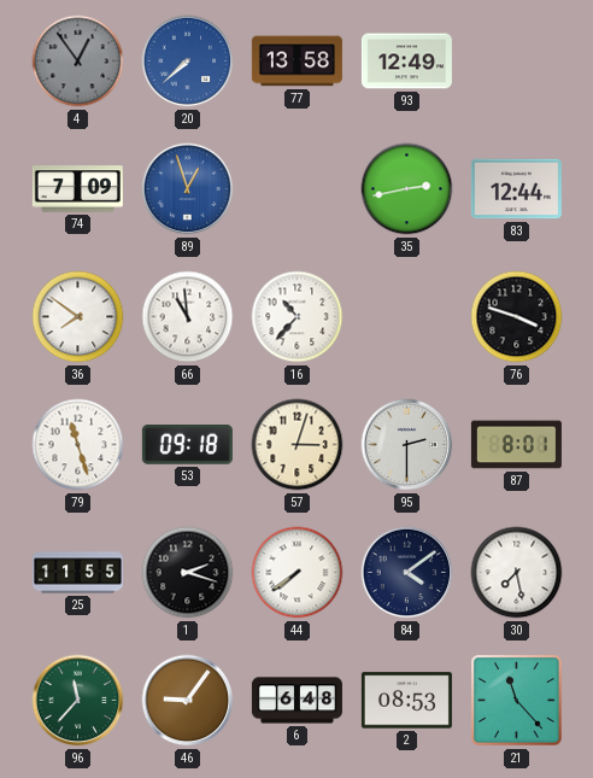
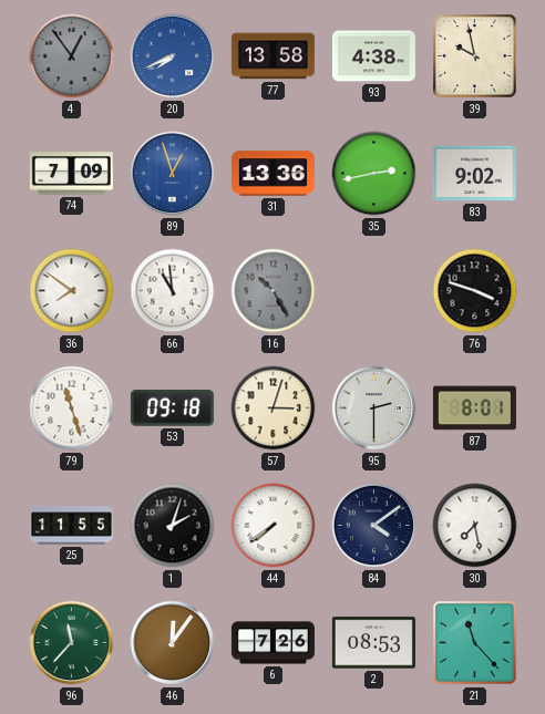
20: 7:38 -> 7:41
93: 12:49 -> 4:38
39: none -> 9:58
31: none -> 13:36
83: 12:44 -> 9:02
16: 10:37 -> 10:25
16 dial: white -> grey
1: 2:18 -> 2:03
46: 9:06 -> 12:06
6: 6:48 -> 7:26
